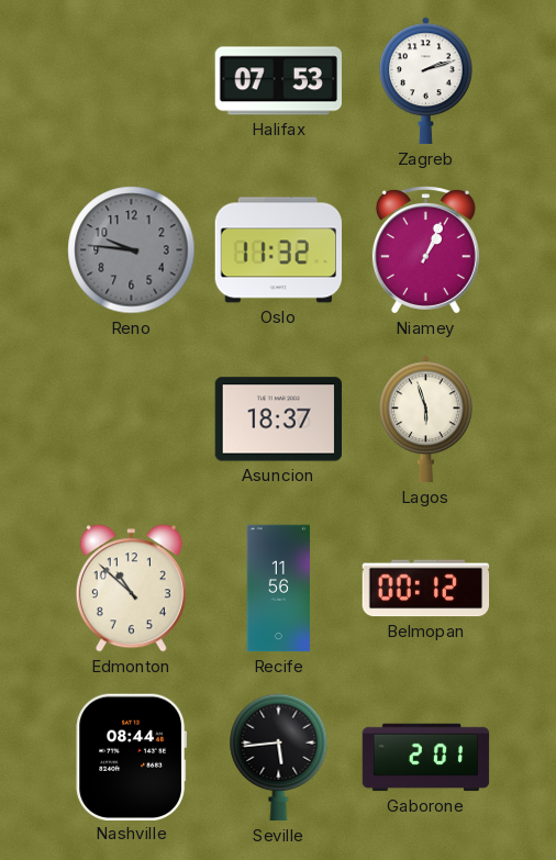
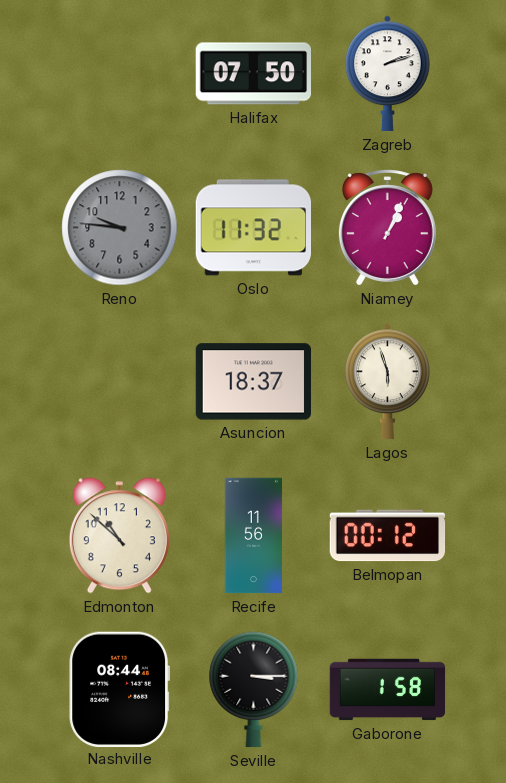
Halifax: 07:53 -> 07:50
Seville: 5:44 -> 3:15
Gaborone: 2:01 -> 1:58
